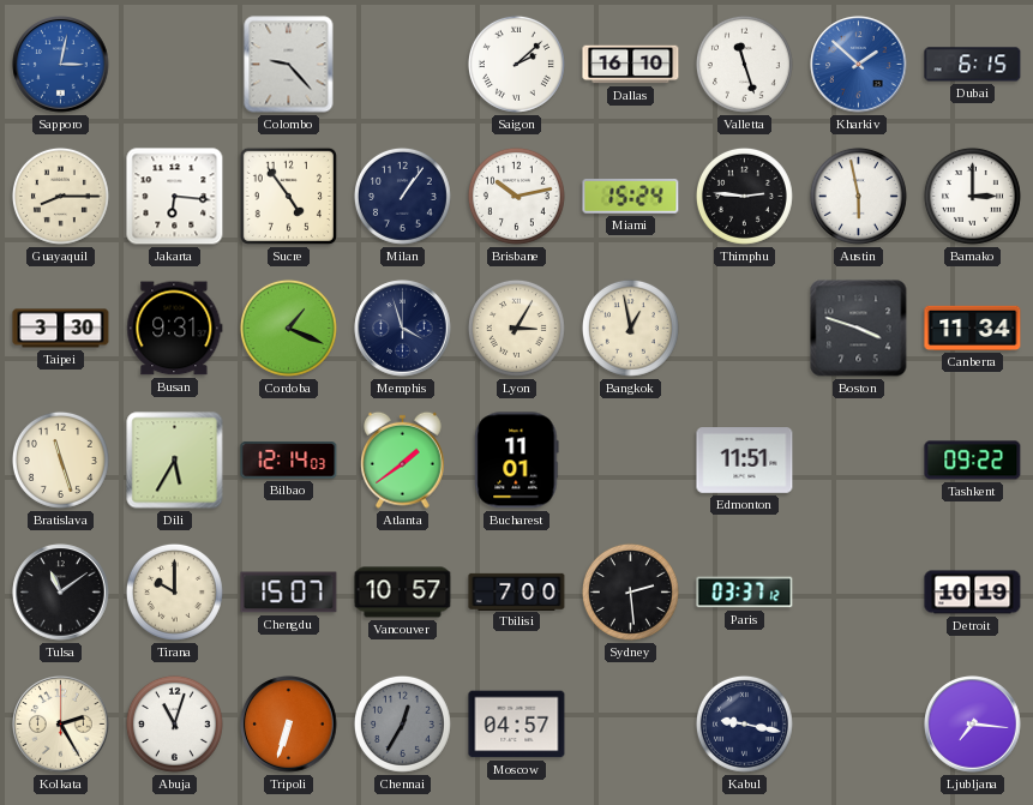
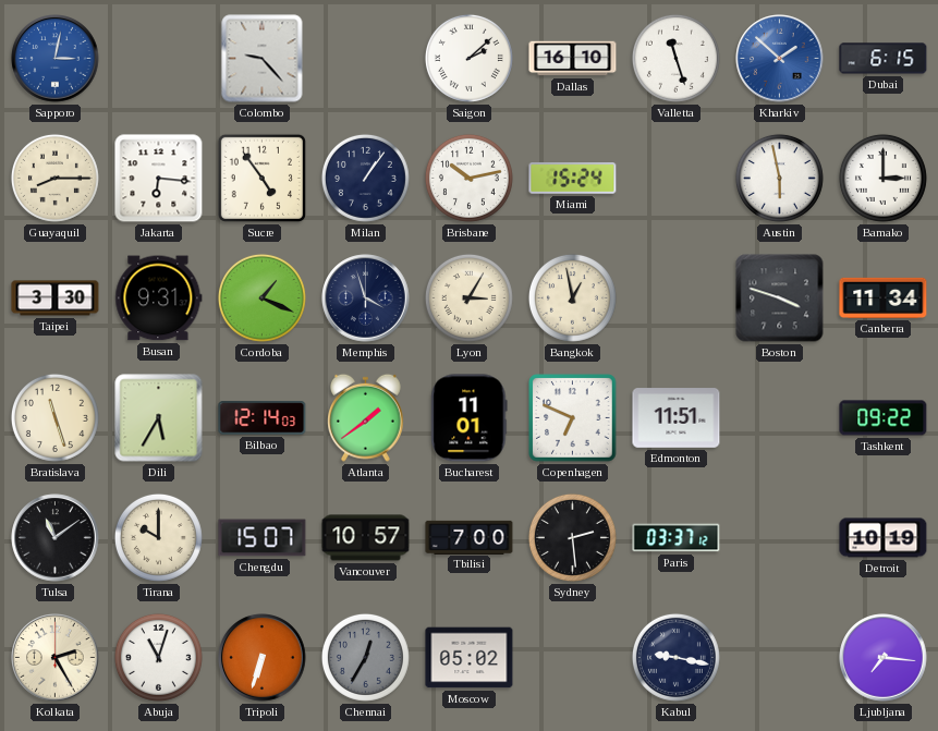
Thimphu: 2:46 -> none
Copenhagen: none -> 6:49
Moscow: 04:57 -> 05:02
